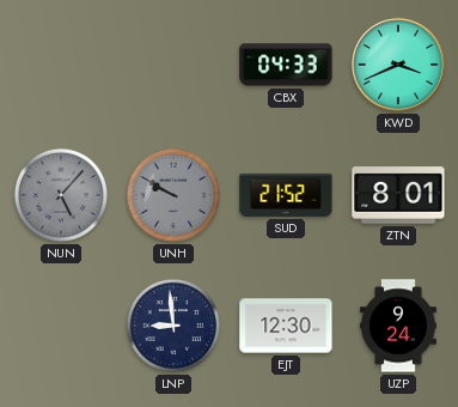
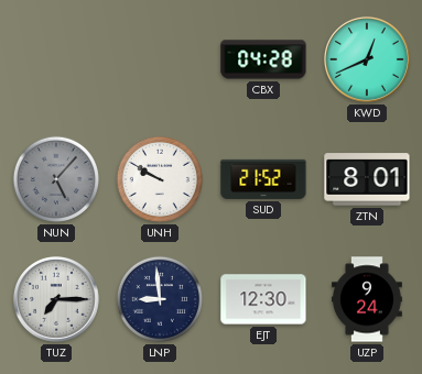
CBX: 04:33 -> 04:28
KWD: 3:41 -> 12:41
UNH dial: grey -> white
TUZ: none -> 7:15
